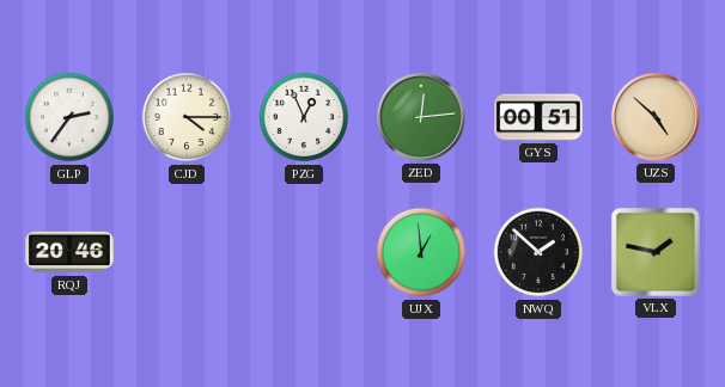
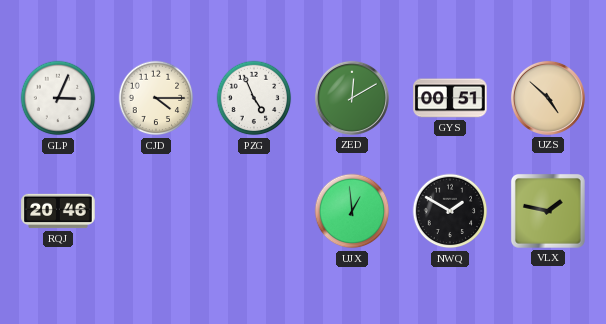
GLP: 2:36 -> 3:04
PZG: 12:56 -> 4:56
ZED: 12:14 -> 12:10
NWQ: 1:52 -> 1:50
